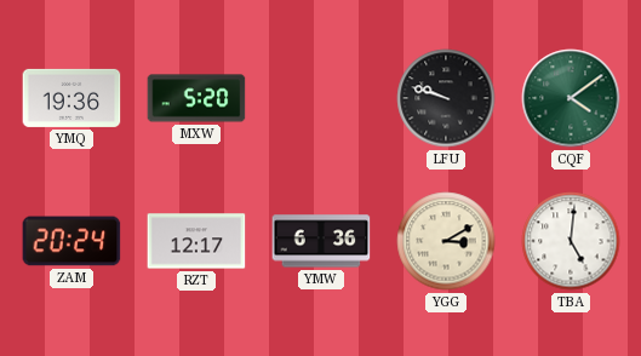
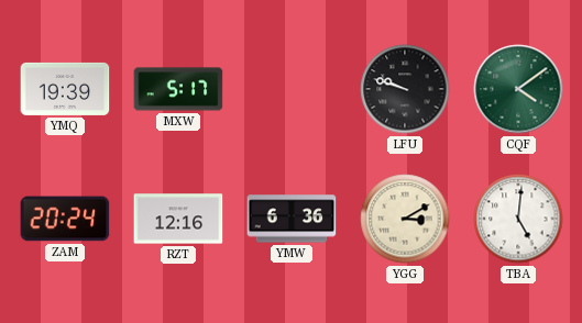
YMQ: 19:36 -> 19:39
MXW: 5:20 -> 5:17
RZT: 12:17 -> 12:16
